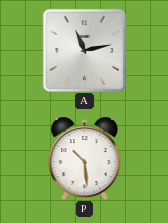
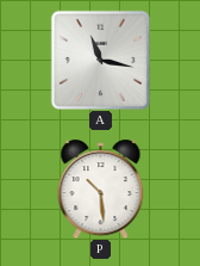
A: 11:13 -> 11:17
